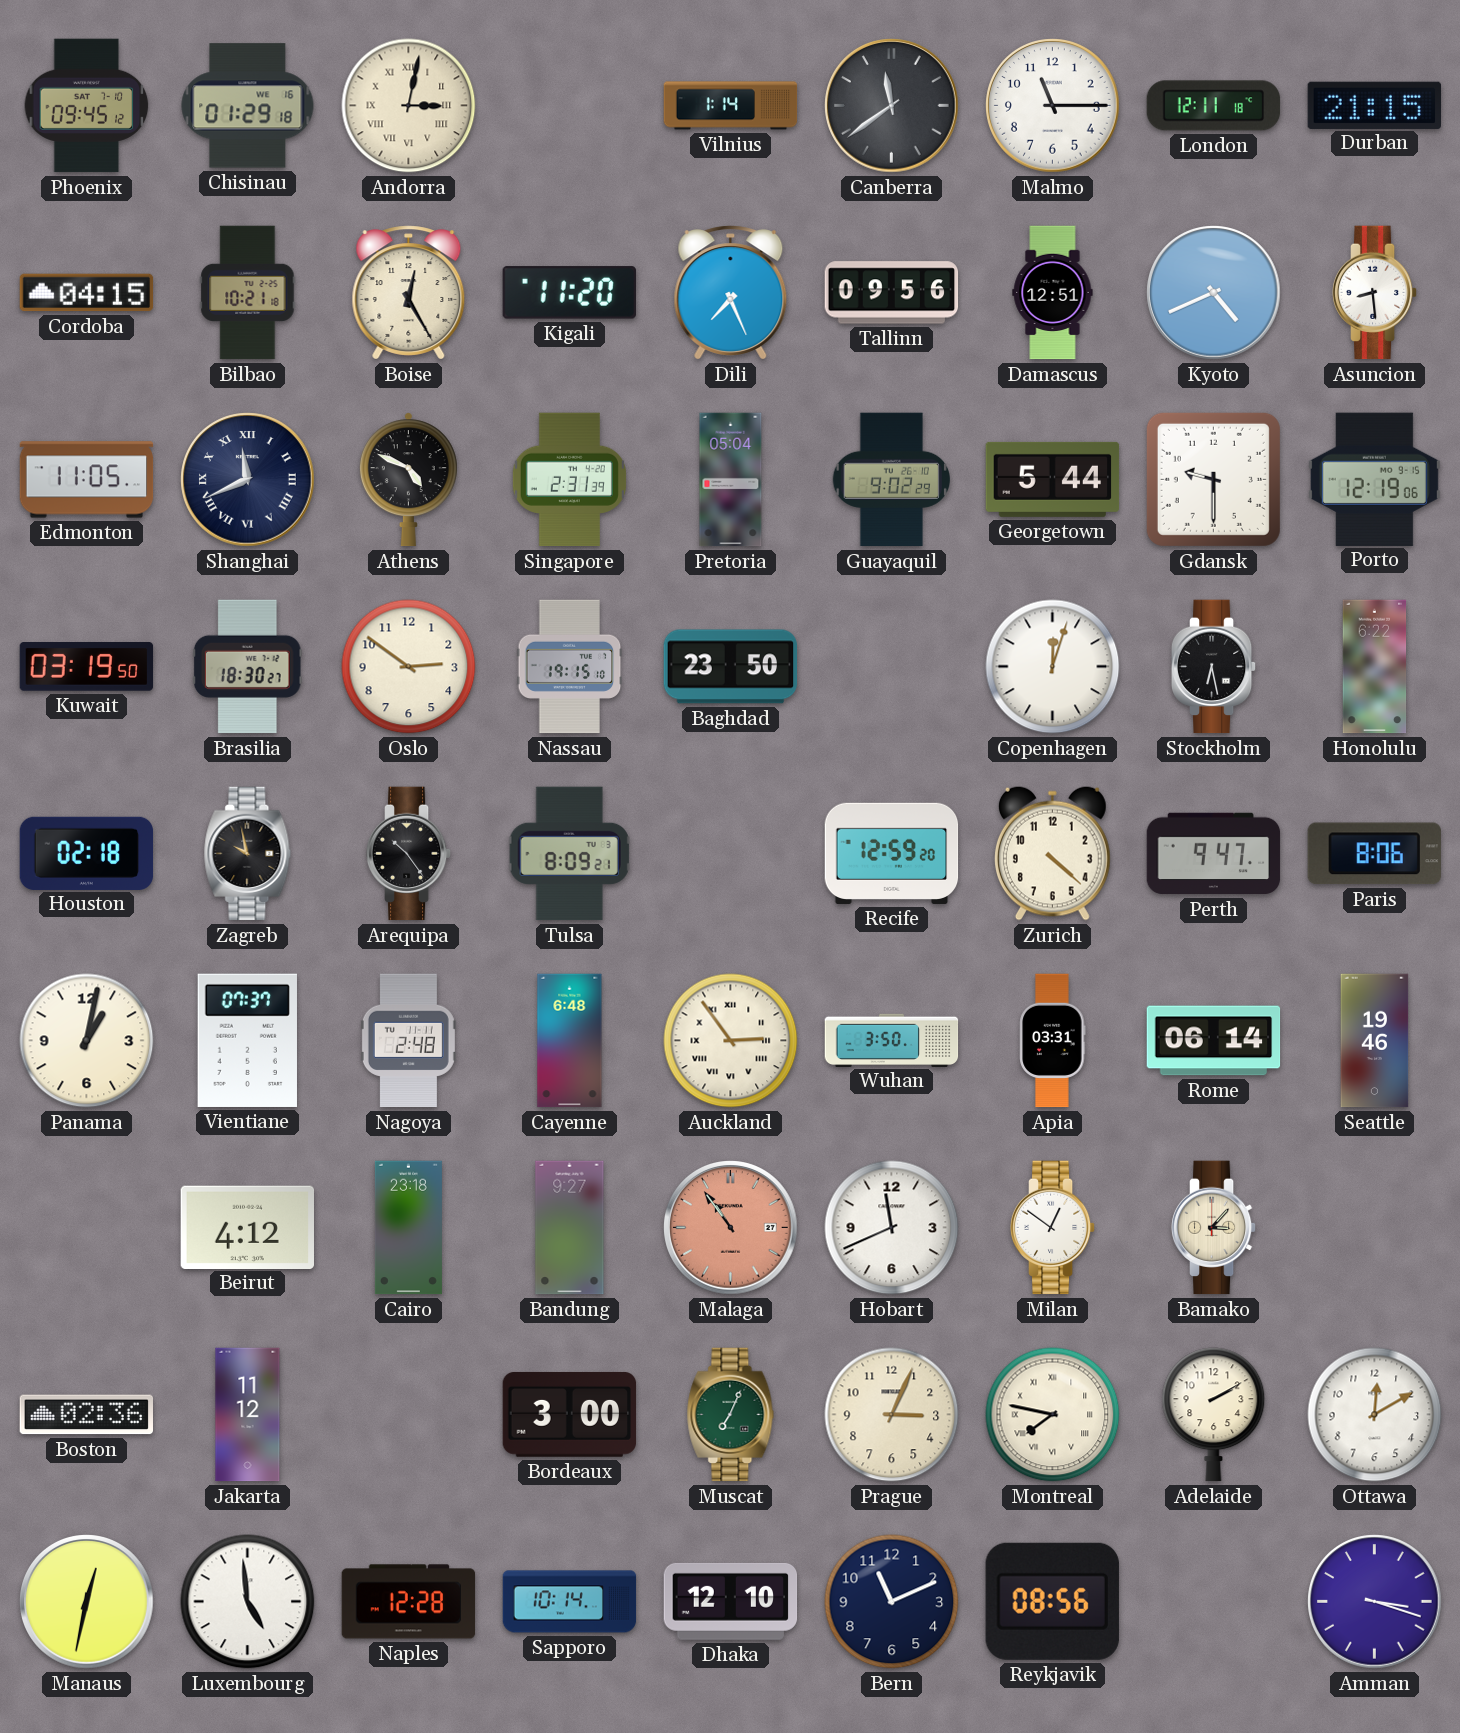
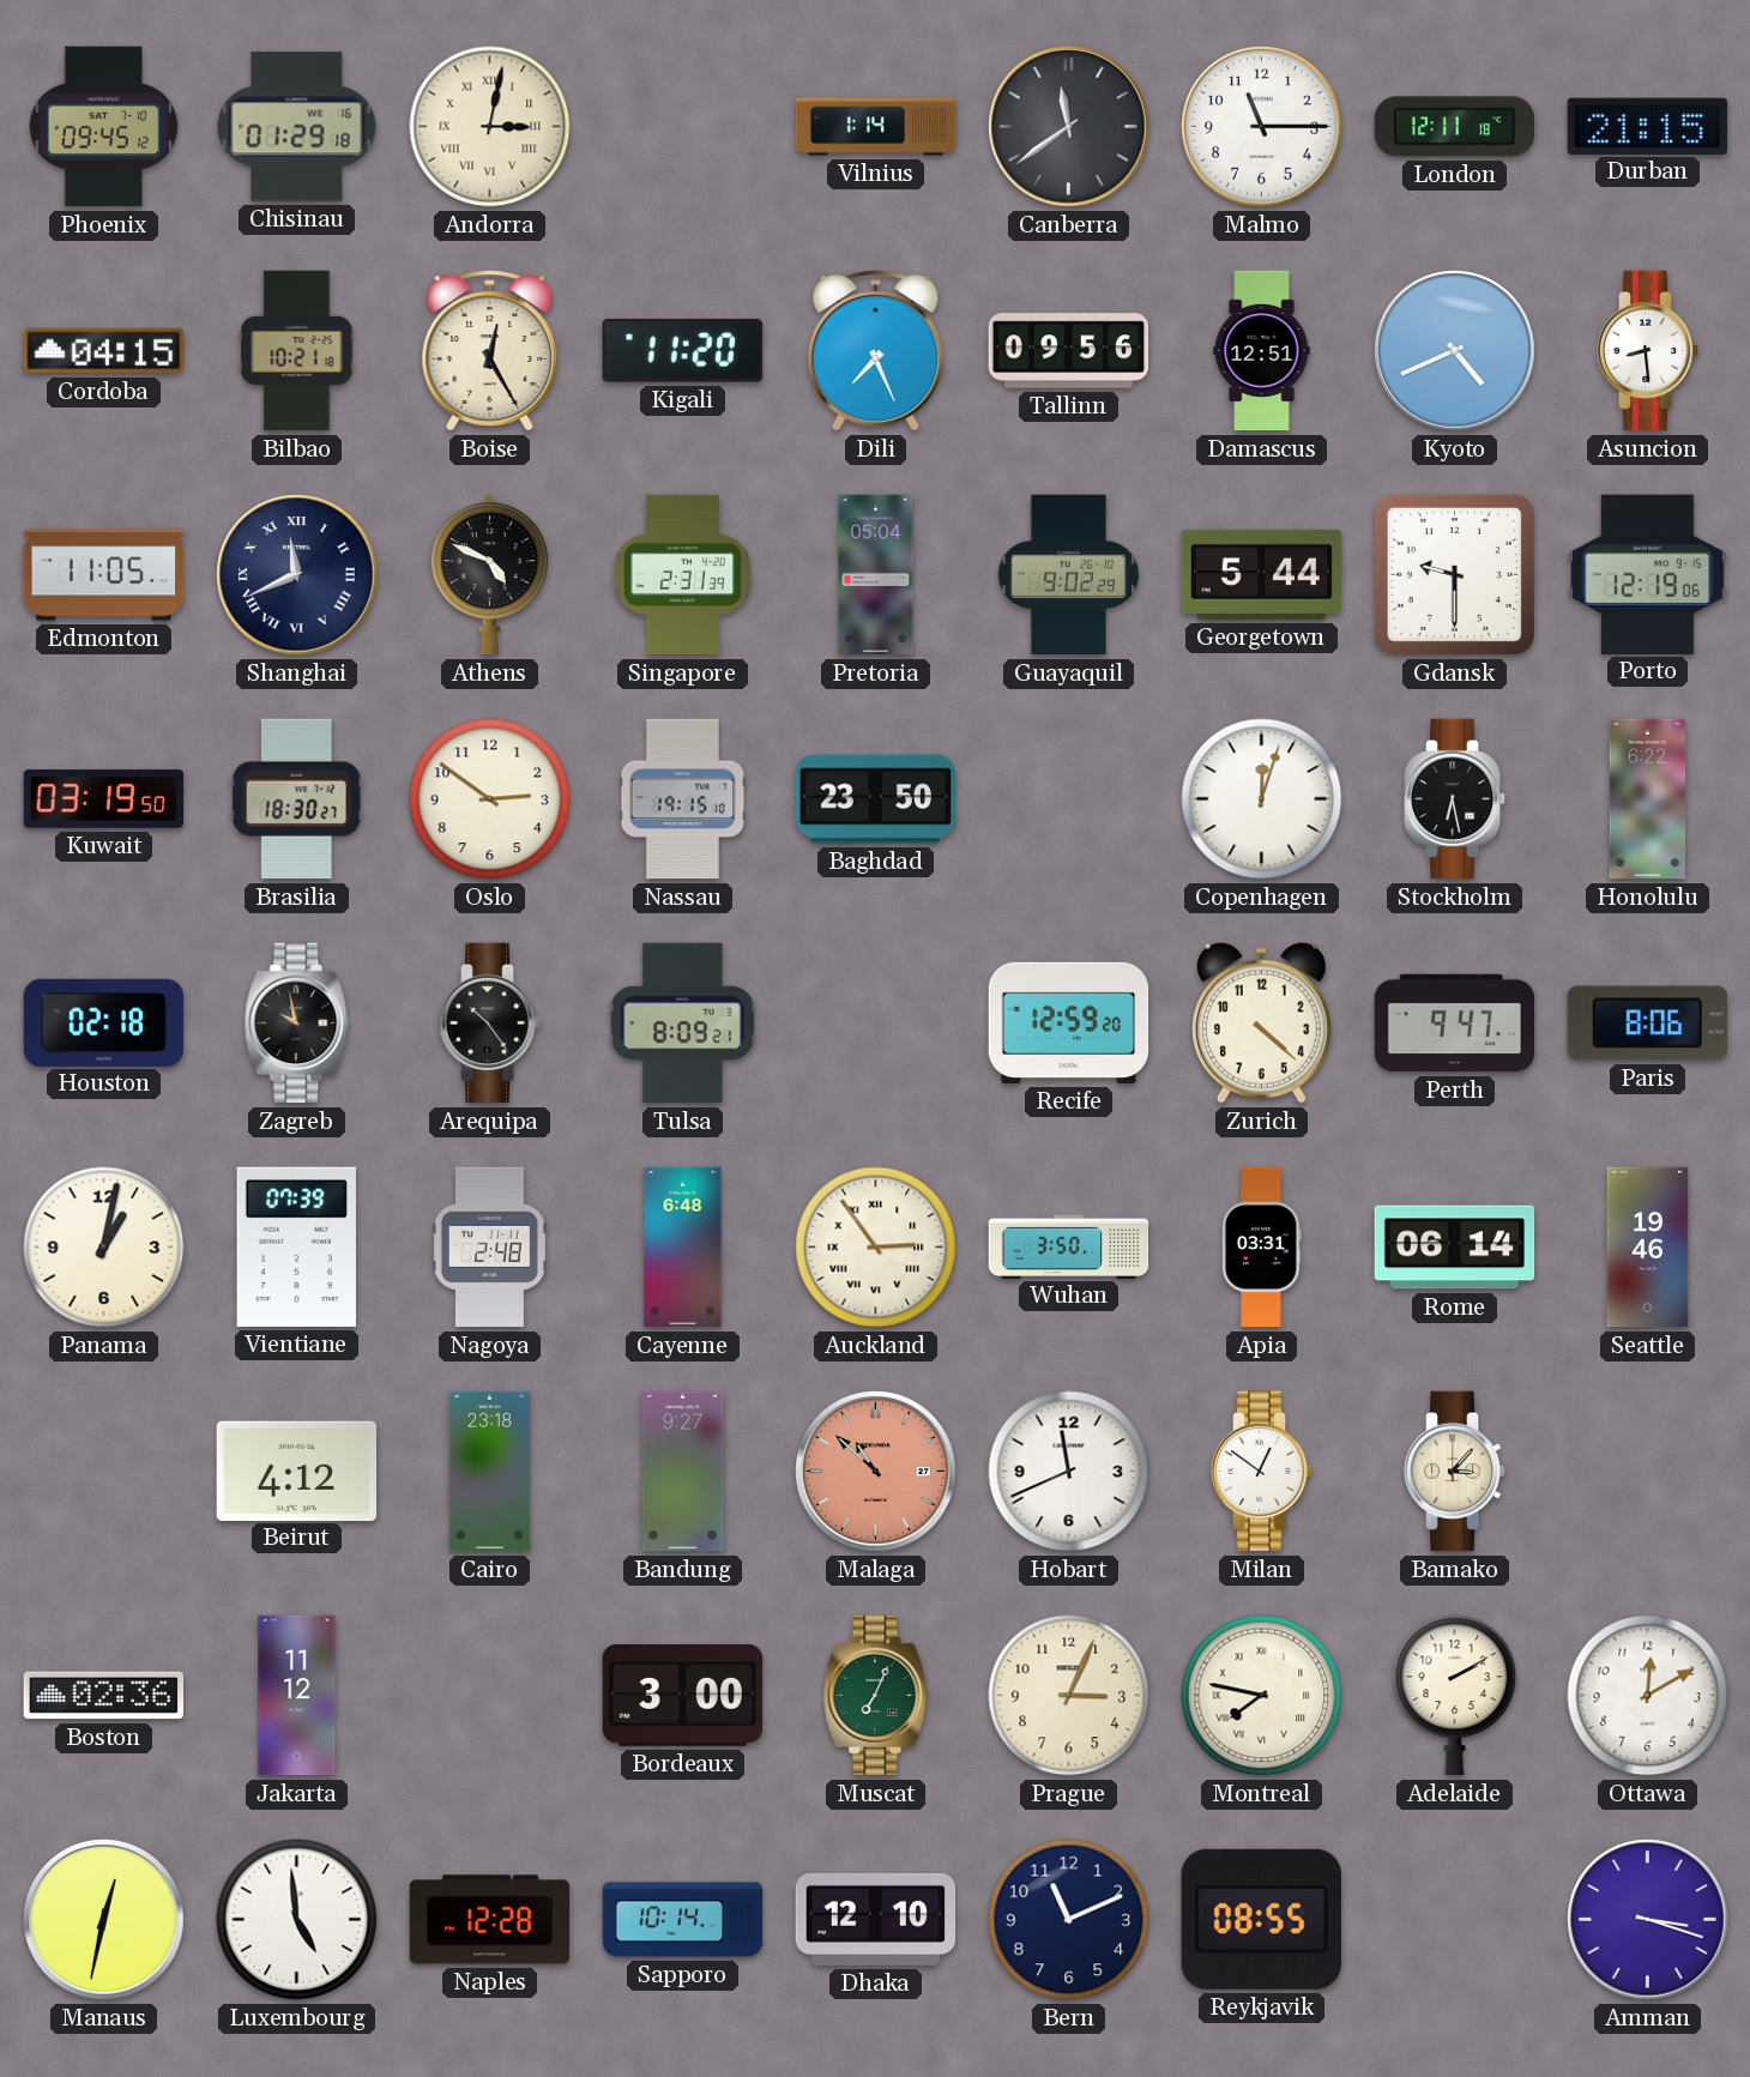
Vientiane: 07:37 -> 07:39
Malaga: 10:54 -> 10:52
Reykjavik: 08:56 -> 08:55
